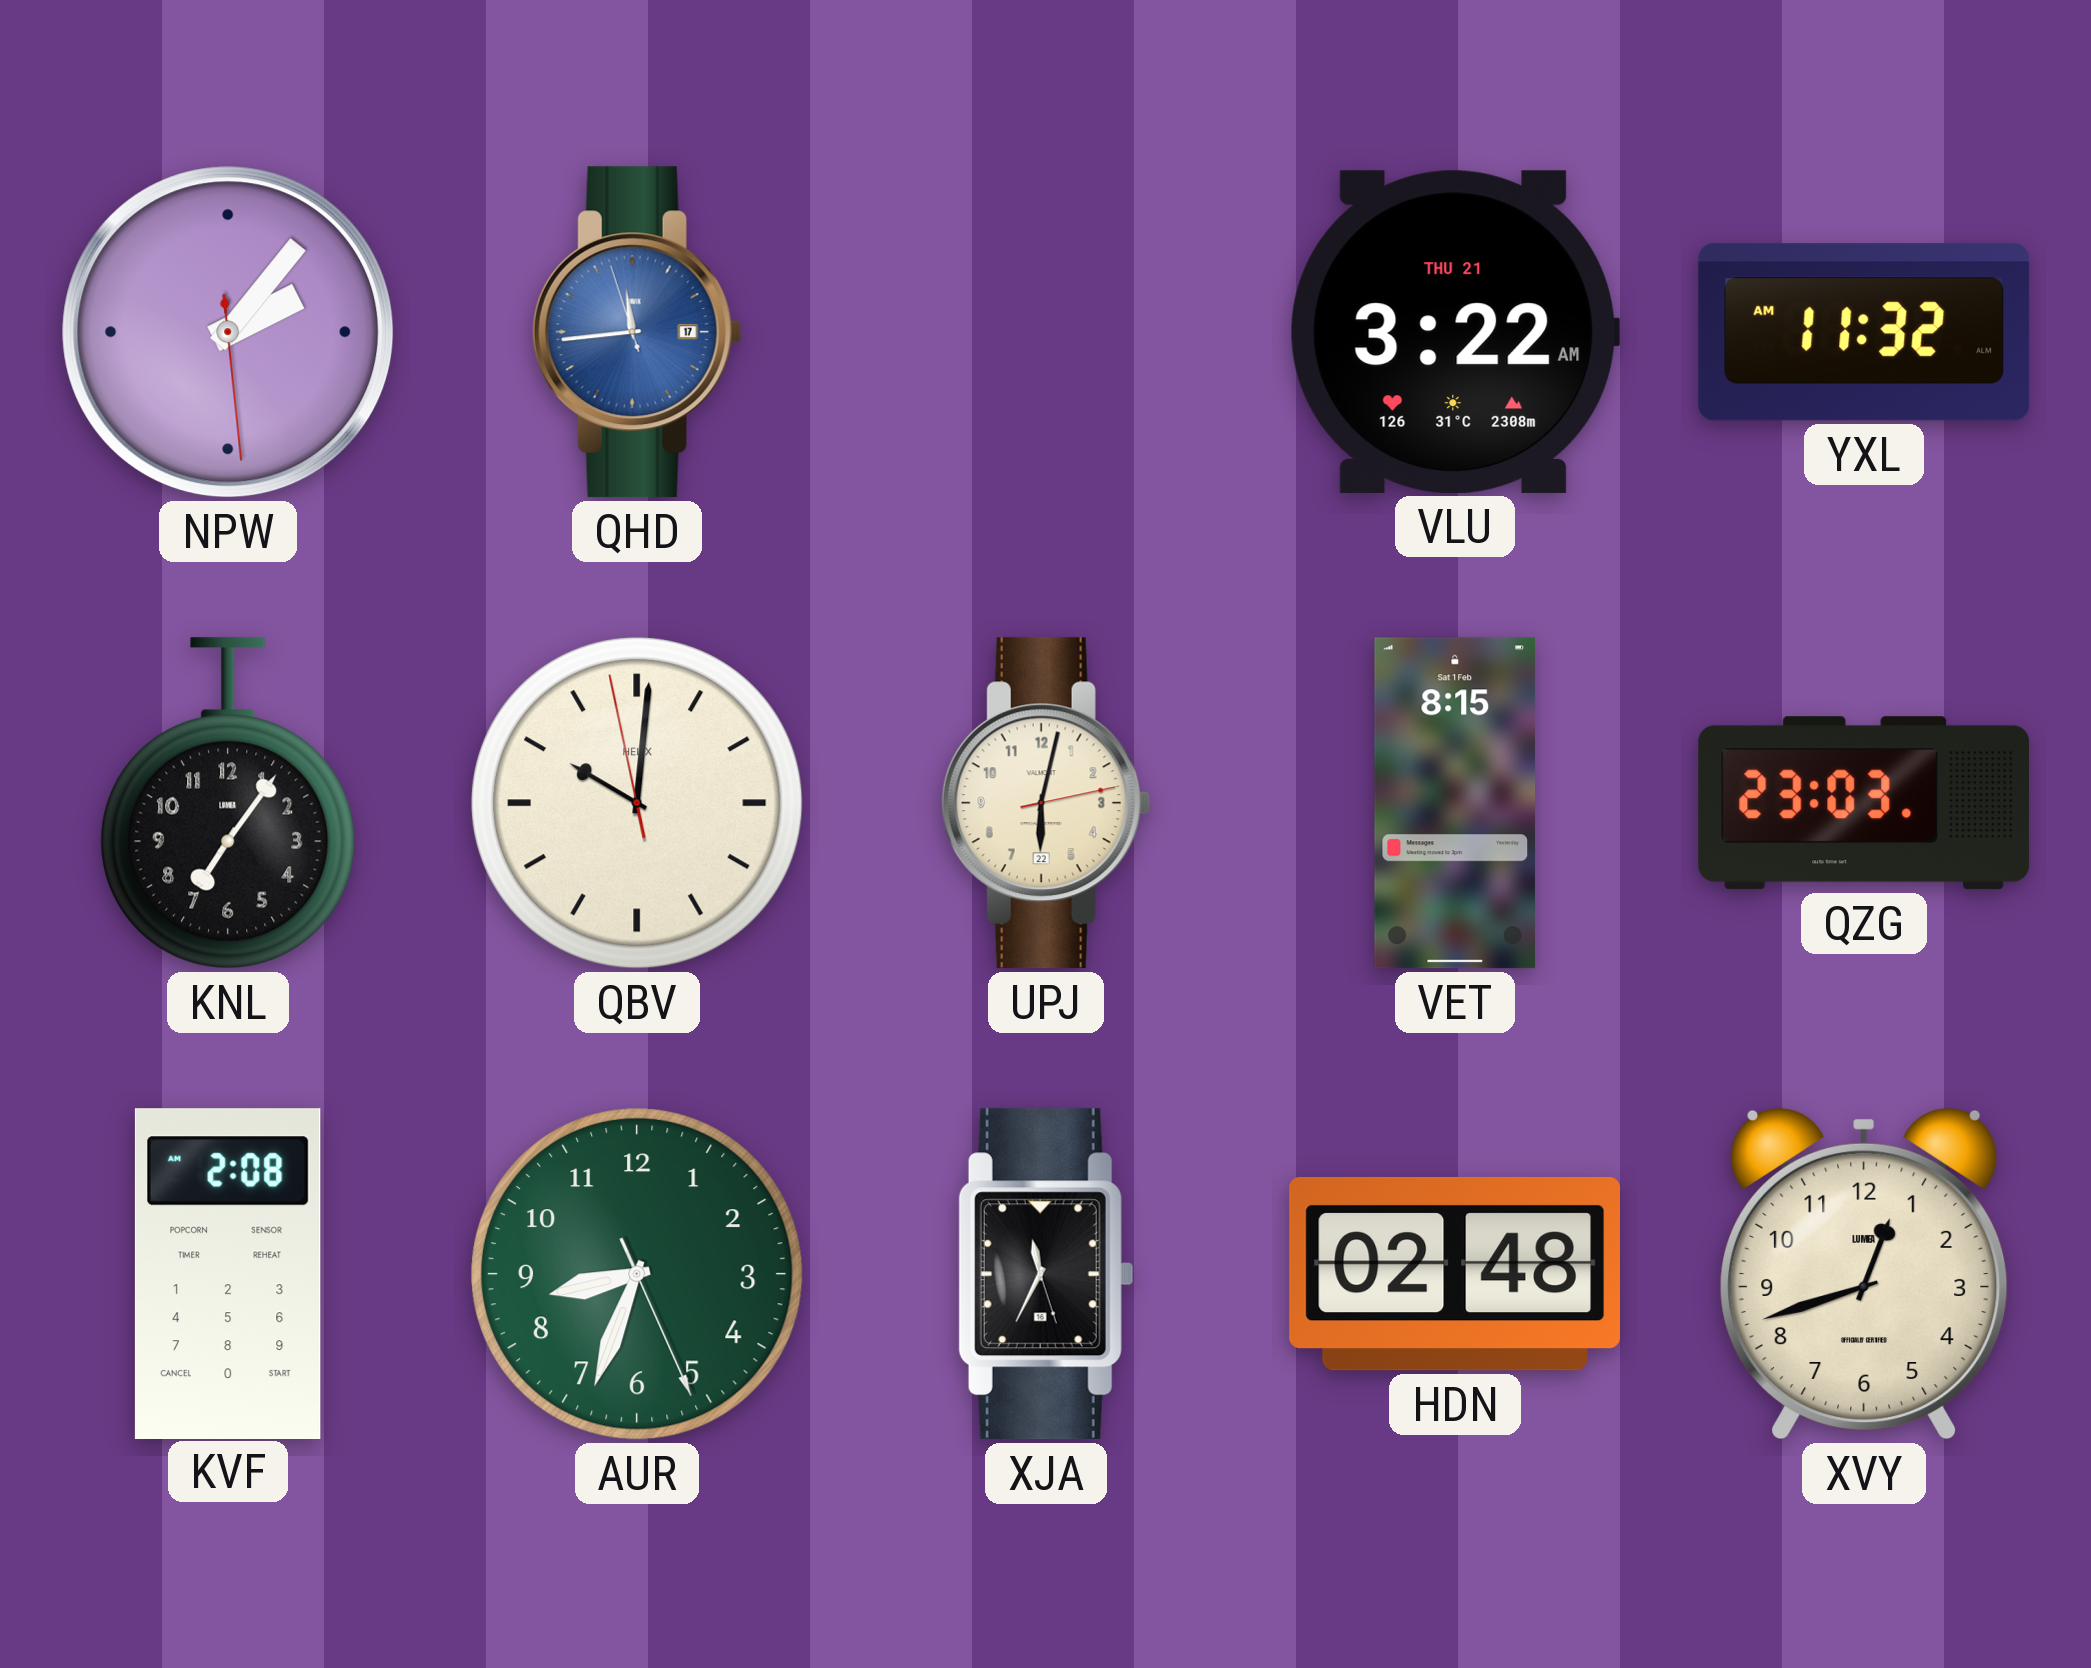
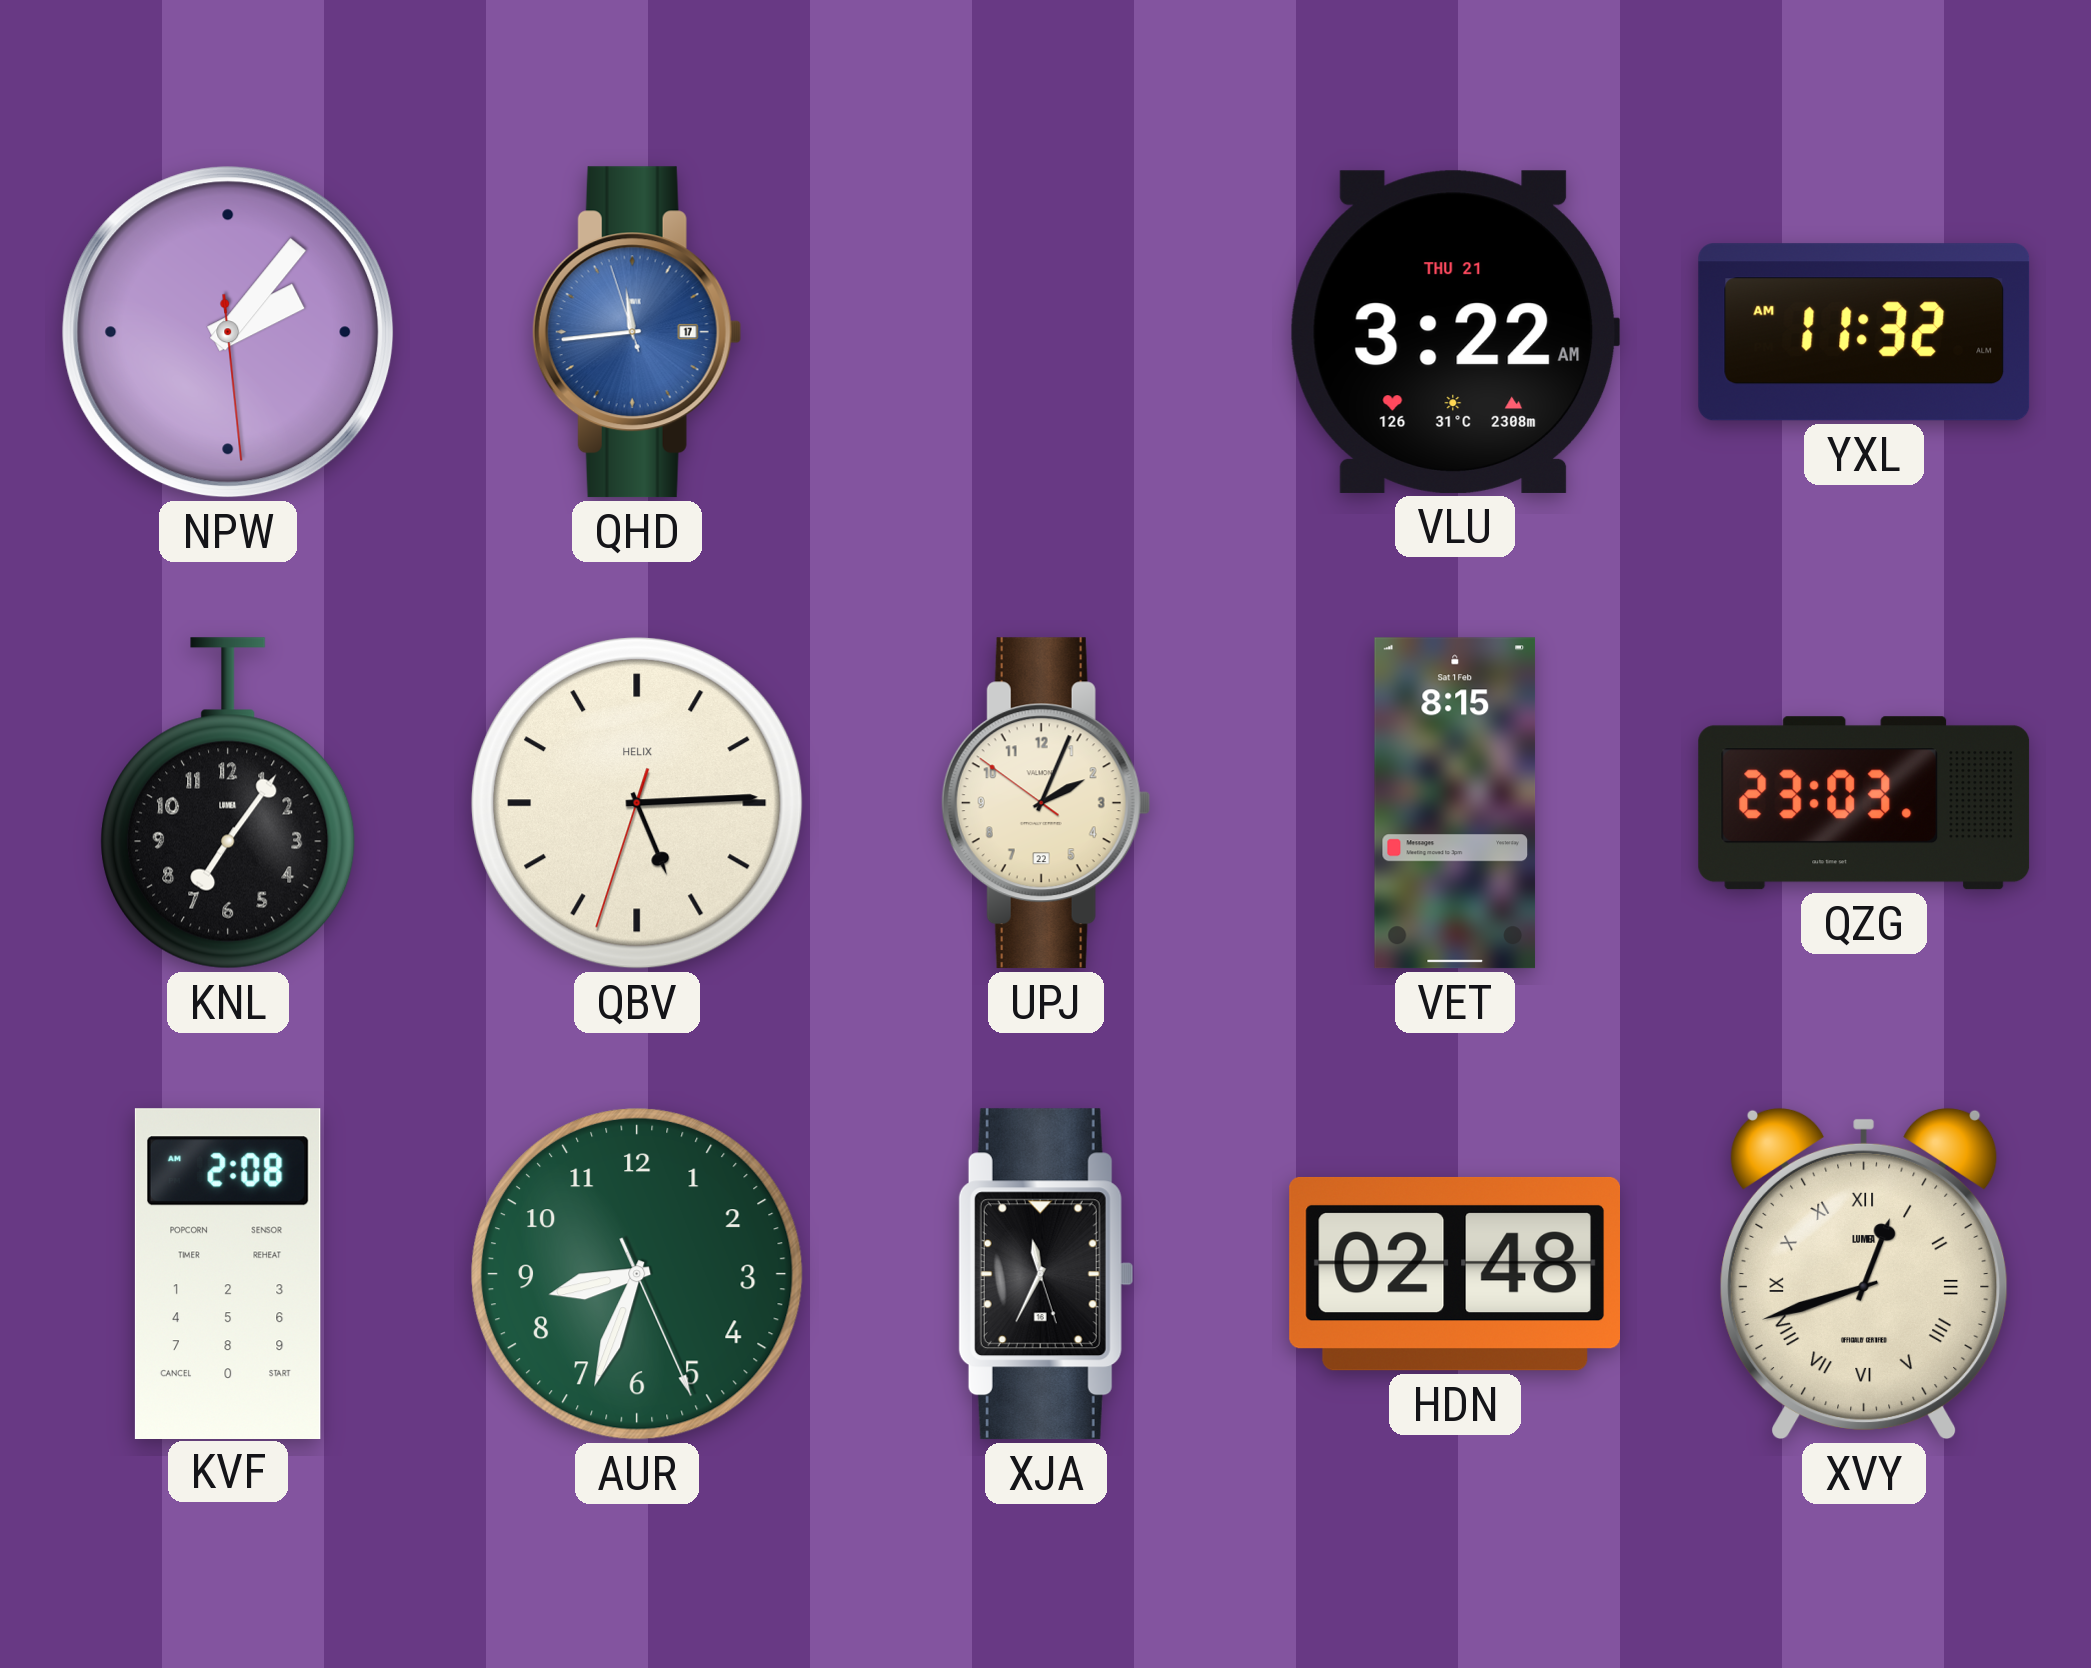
QBV: 10:00 -> 5:14
UPJ: 6:02 -> 2:03
XVY numerals: Arabic -> Roman
